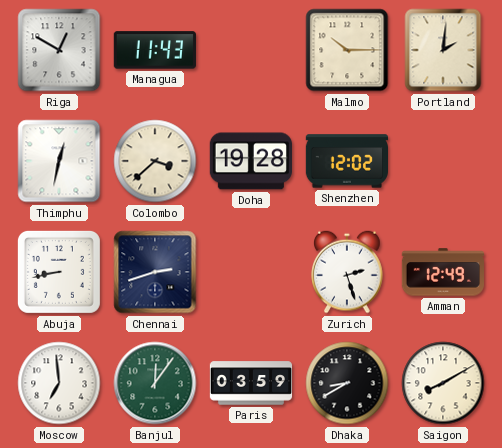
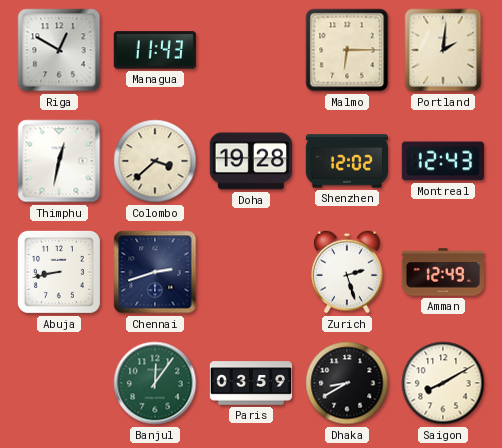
Malmo: 10:15 -> 6:15
Montreal: none -> 12:43
Moscow: 6:59 -> none
